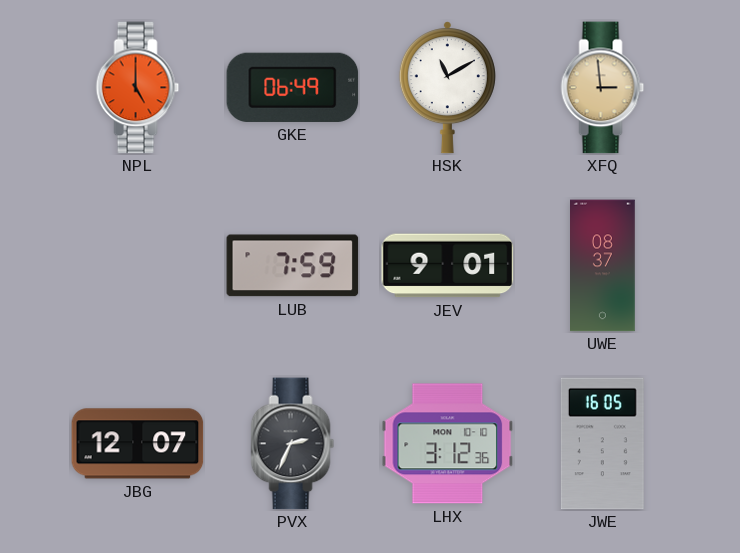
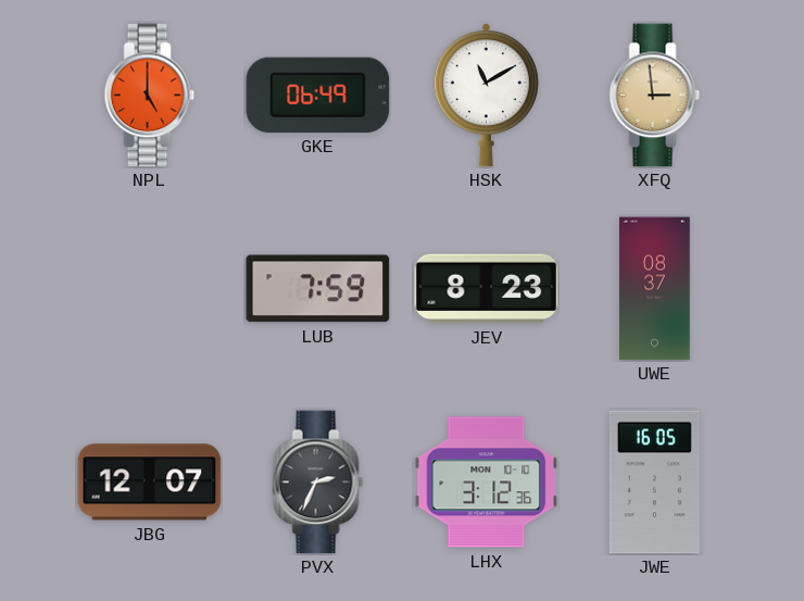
JEV: 9:01 -> 8:23
